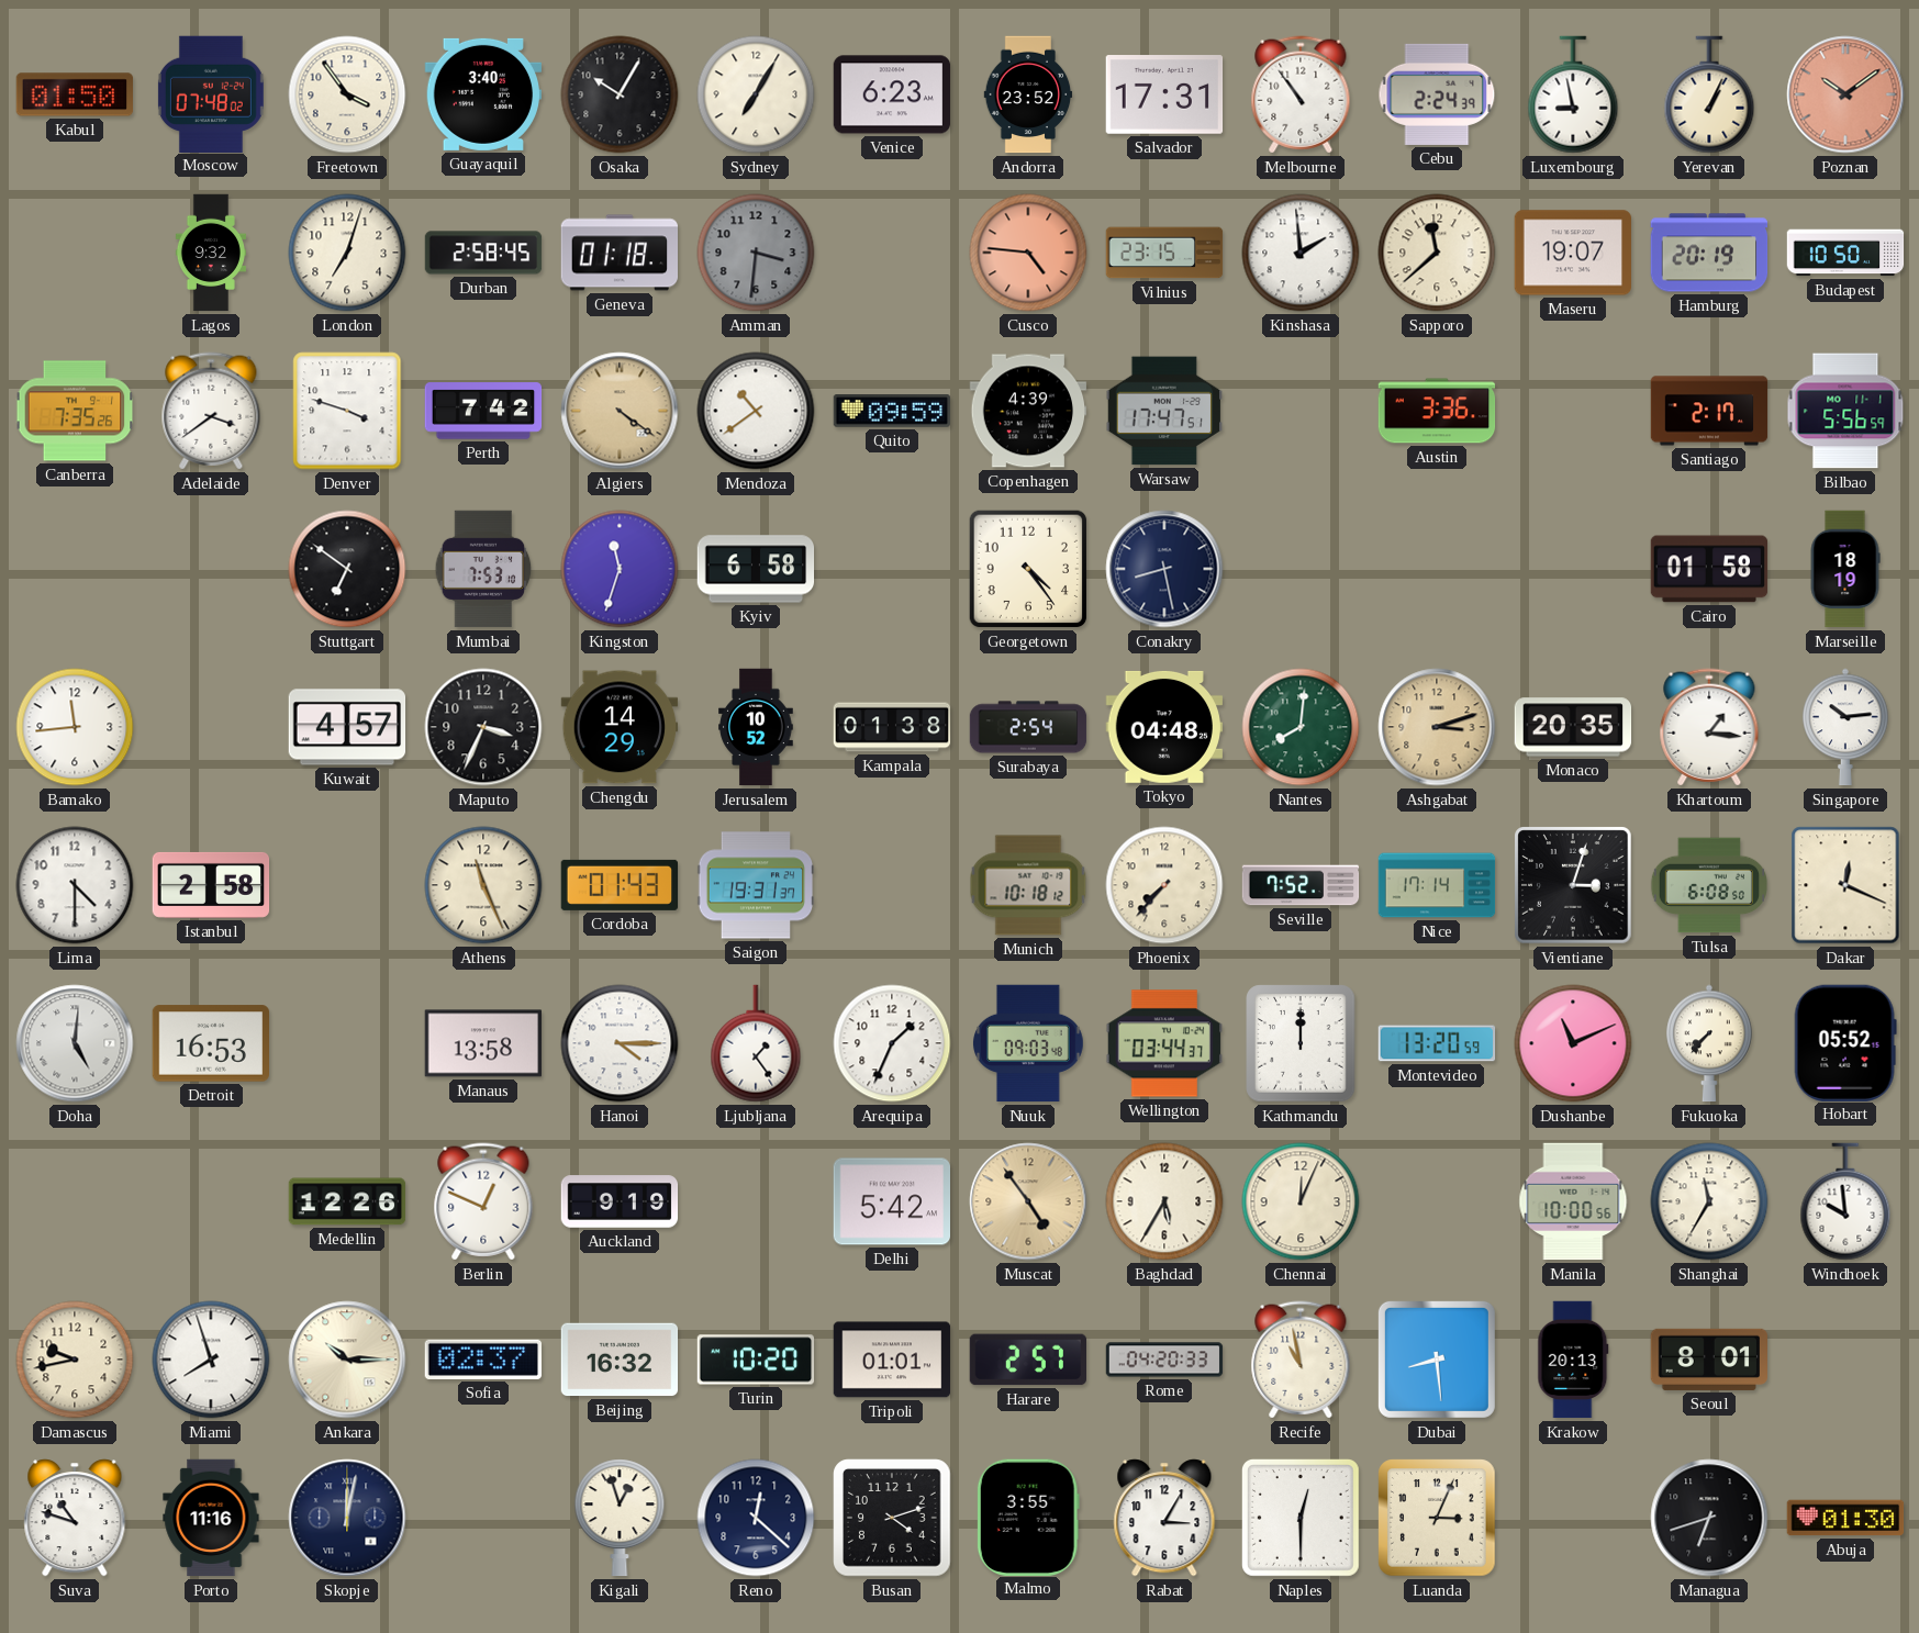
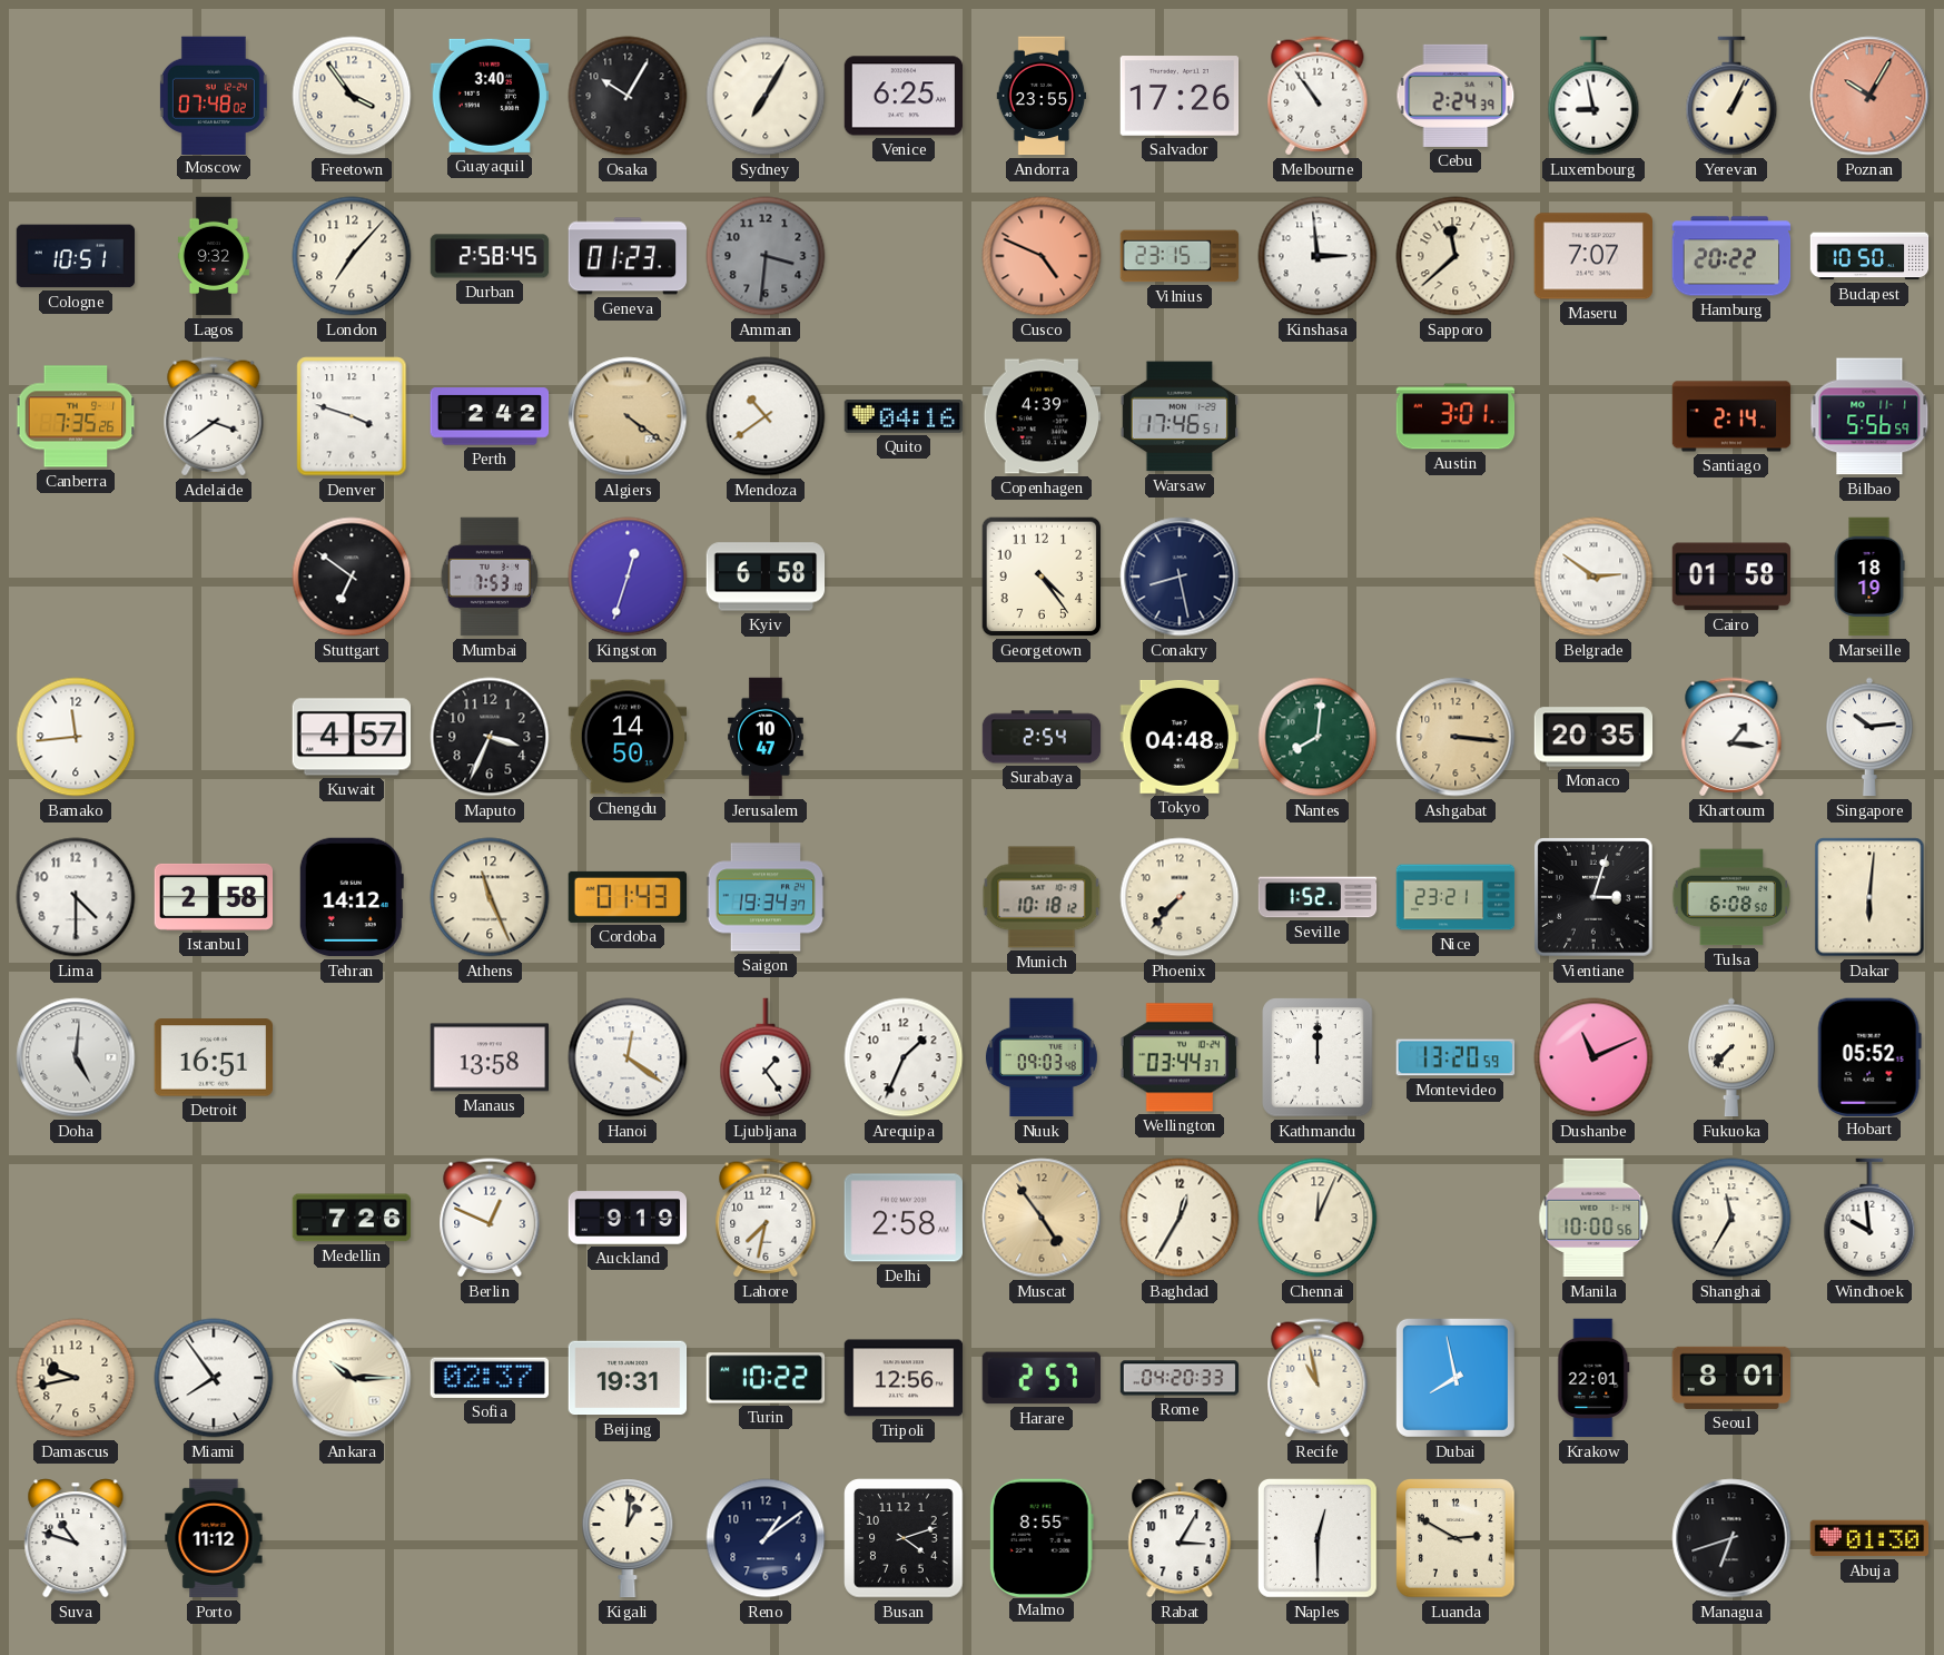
Kabul: 01:50 -> none
Venice: 6:23 -> 6:25
Andorra: 23:52 -> 23:55
Salvador: 17:31 -> 17:26
Poznan: 10:09 -> 10:05
Cologne: none -> 10:51
London: 7:03 -> 7:07
Geneva: 01:18 -> 01:23
Cusco: 4:46 -> 4:49
Kinshasa: 1:59 -> 2:59
Maseru: 19:07 -> 7:07
Hamburg: 20:19 -> 20:22
Perth: 7:42 -> 2:42
Quito: 09:59 -> 04:16
Warsaw: 17:47 -> 17:46
Austin: 3:36 -> 3:01
Santiago: 2:17 -> 2:14
Kingston: 11:33 -> 12:33
Belgrade: none -> 2:51
Chengdu: 14:29 -> 14:50
Jerusalem: 10:52 -> 10:47
Kampala: 01:38 -> none
Ashgabat: 3:12 -> 3:16
Tehran: none -> 14:12
Saigon: 19:31 -> 19:34
Seville: 7:52 -> 1:52
Nice: 17:14 -> 23:21
Dakar: 12:19 -> 6:01
Detroit: 16:53 -> 16:51
Hanoi: 4:15 -> 12:21
Medellin: 12:26 -> 7:26
Lahore: none -> 7:32
Delhi: 5:42 -> 2:58
Baghdad: 5:35 -> 12:35
Miami: 7:57 -> 7:54
Beijing: 16:32 -> 19:31
Turin: 10:20 -> 10:22
Tripoli: 01:01 -> 12:56
Dubai: 8:29 -> 7:58
Krakow: 20:13 -> 22:01
Porto: 11:16 -> 11:12
Skopje: 12:02 -> none
Kigali: 12:57 -> 1:01
Reno: 12:22 -> 1:09
Malmo: 3:55 -> 8:55
Luanda: 3:04 -> 2:50
